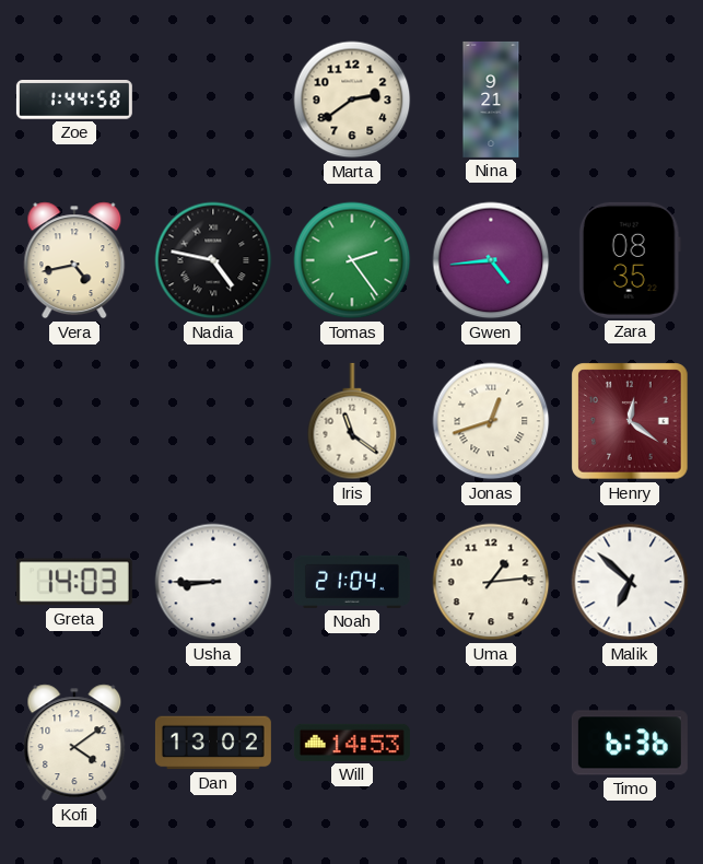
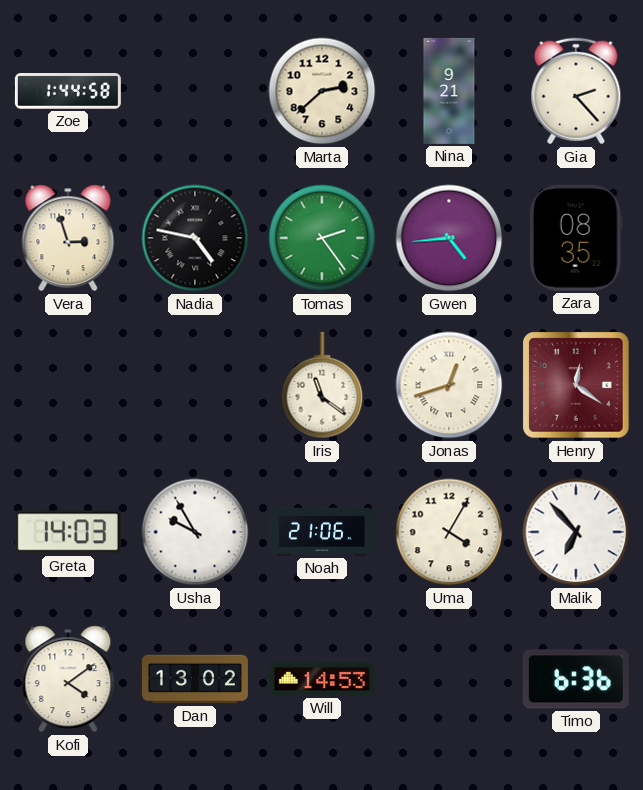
Marta: 2:39 -> 2:38
Gia: none -> 2:23
Vera: 4:43 -> 2:57
Usha: 8:45 -> 9:55
Noah: 21:04 -> 21:06
Uma: 1:14 -> 4:05
Malik: 6:52 -> 6:53
